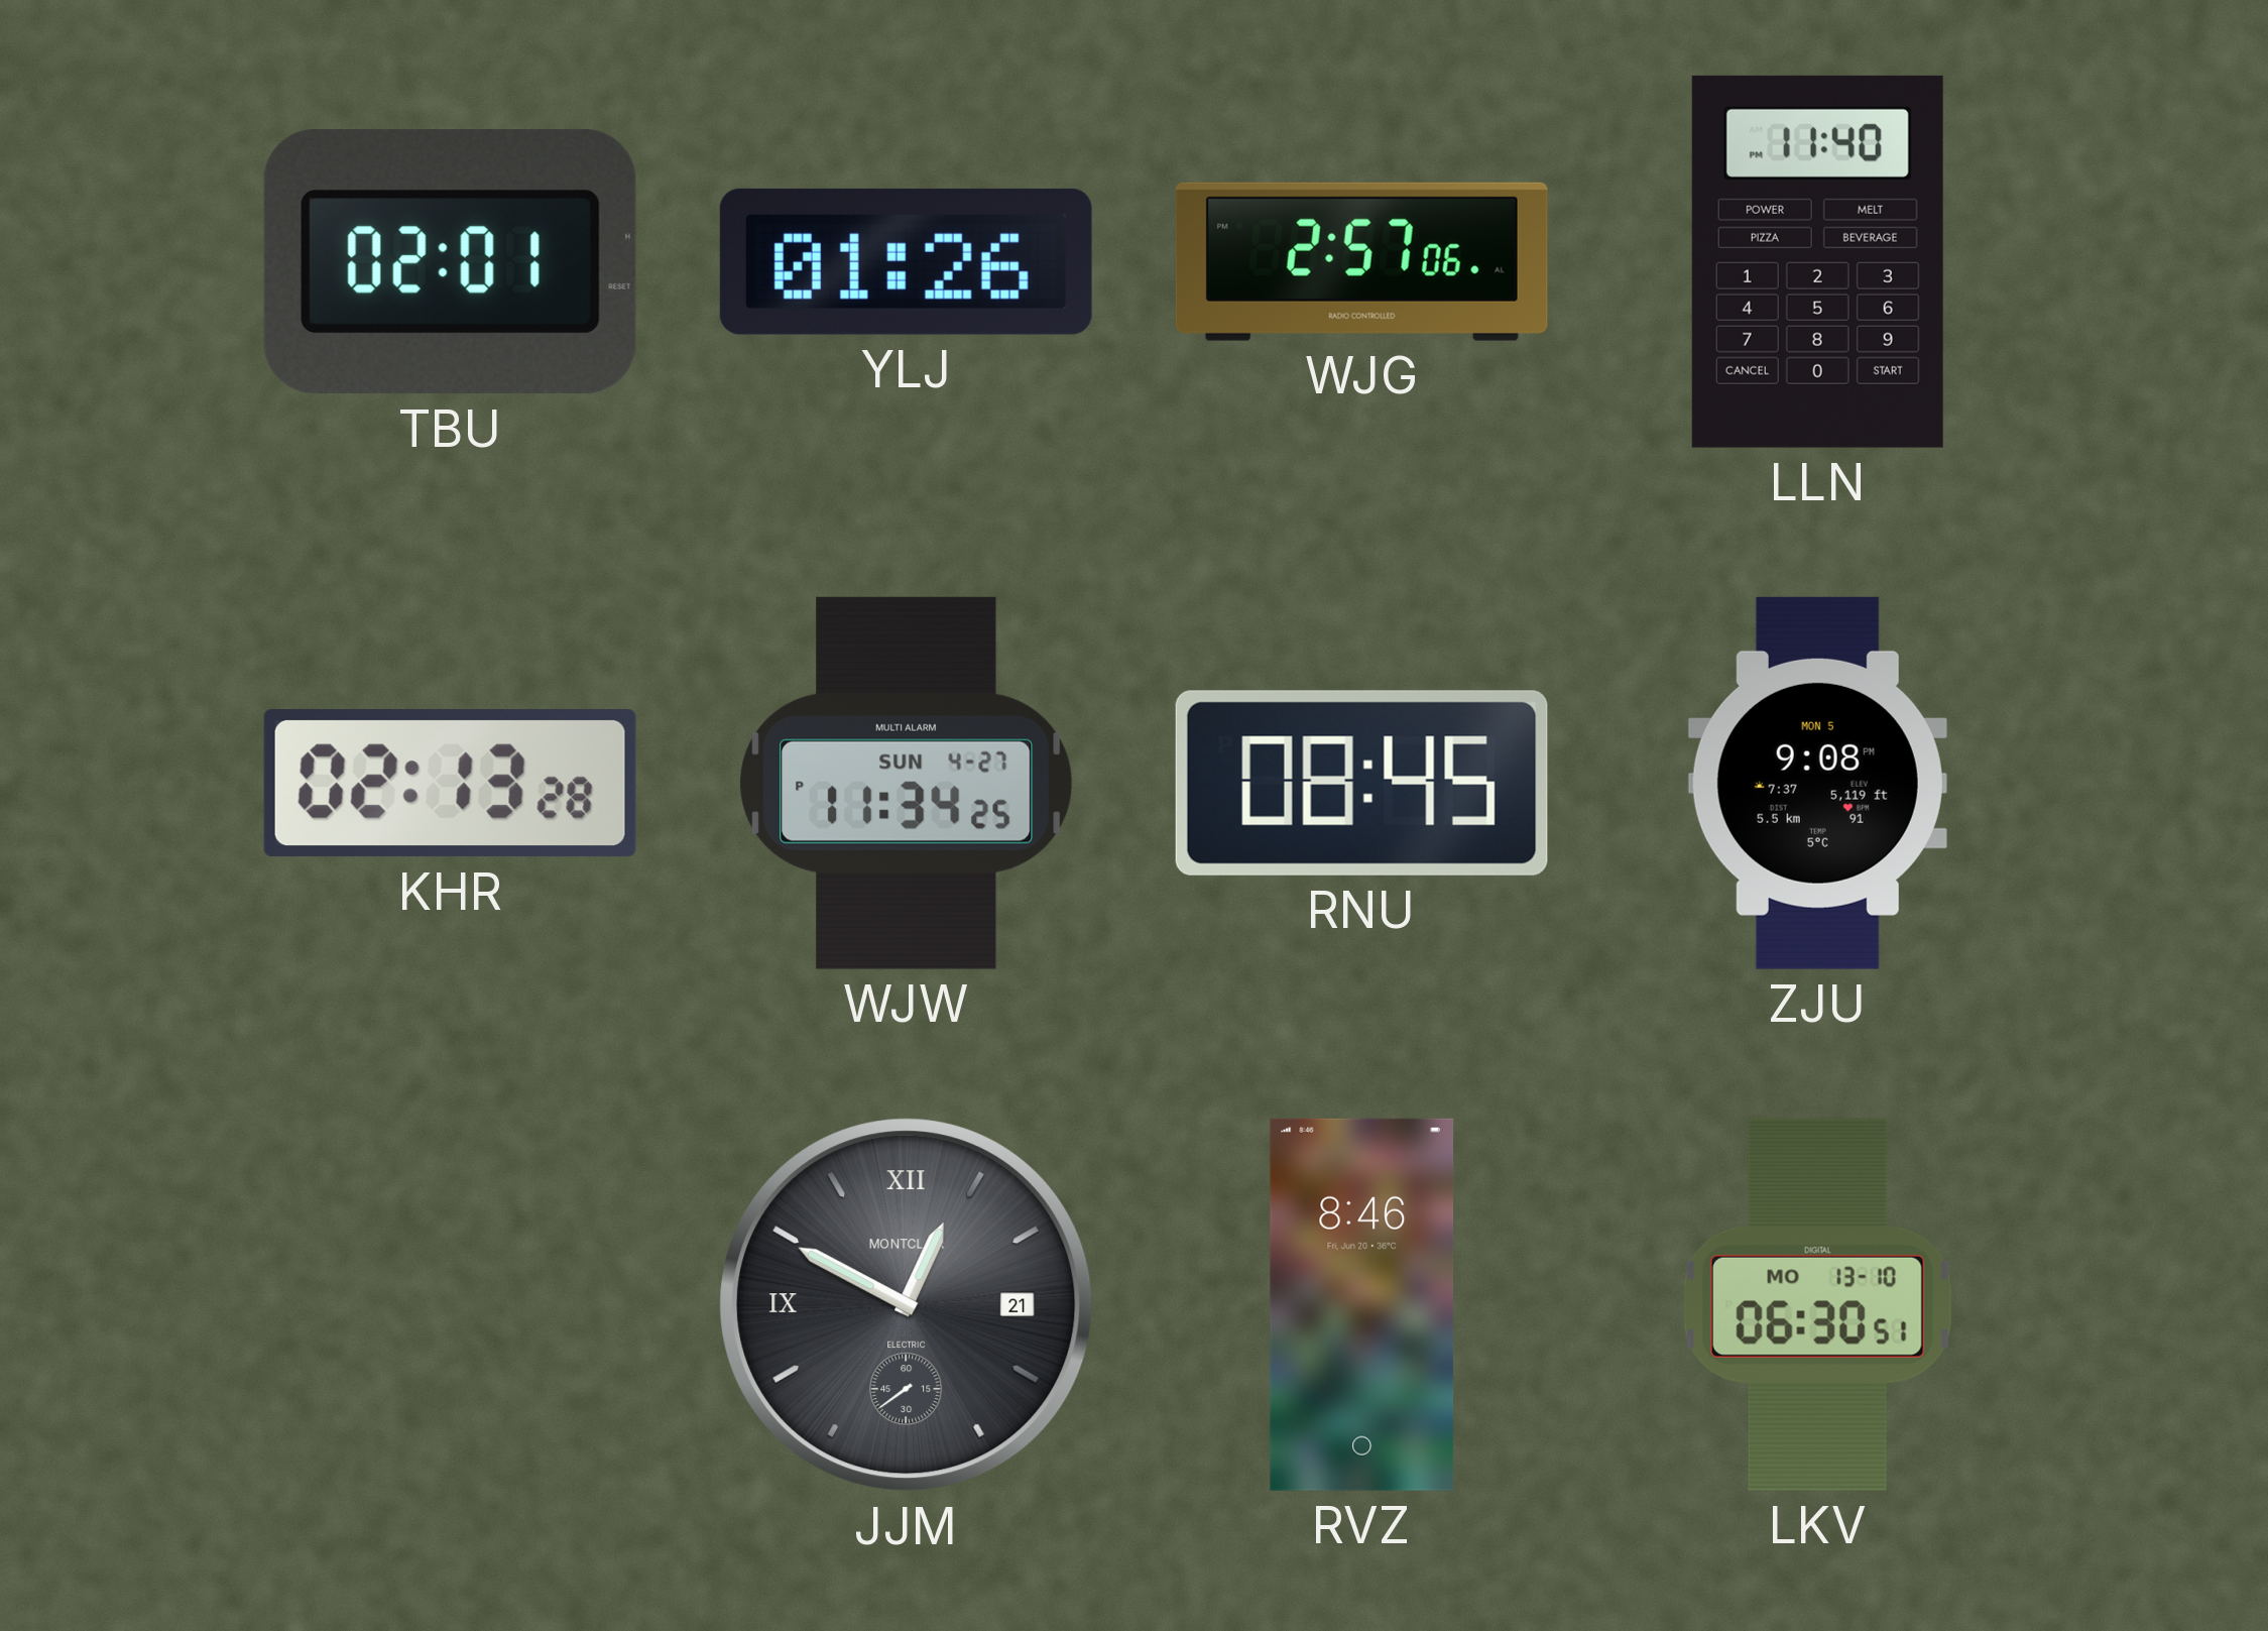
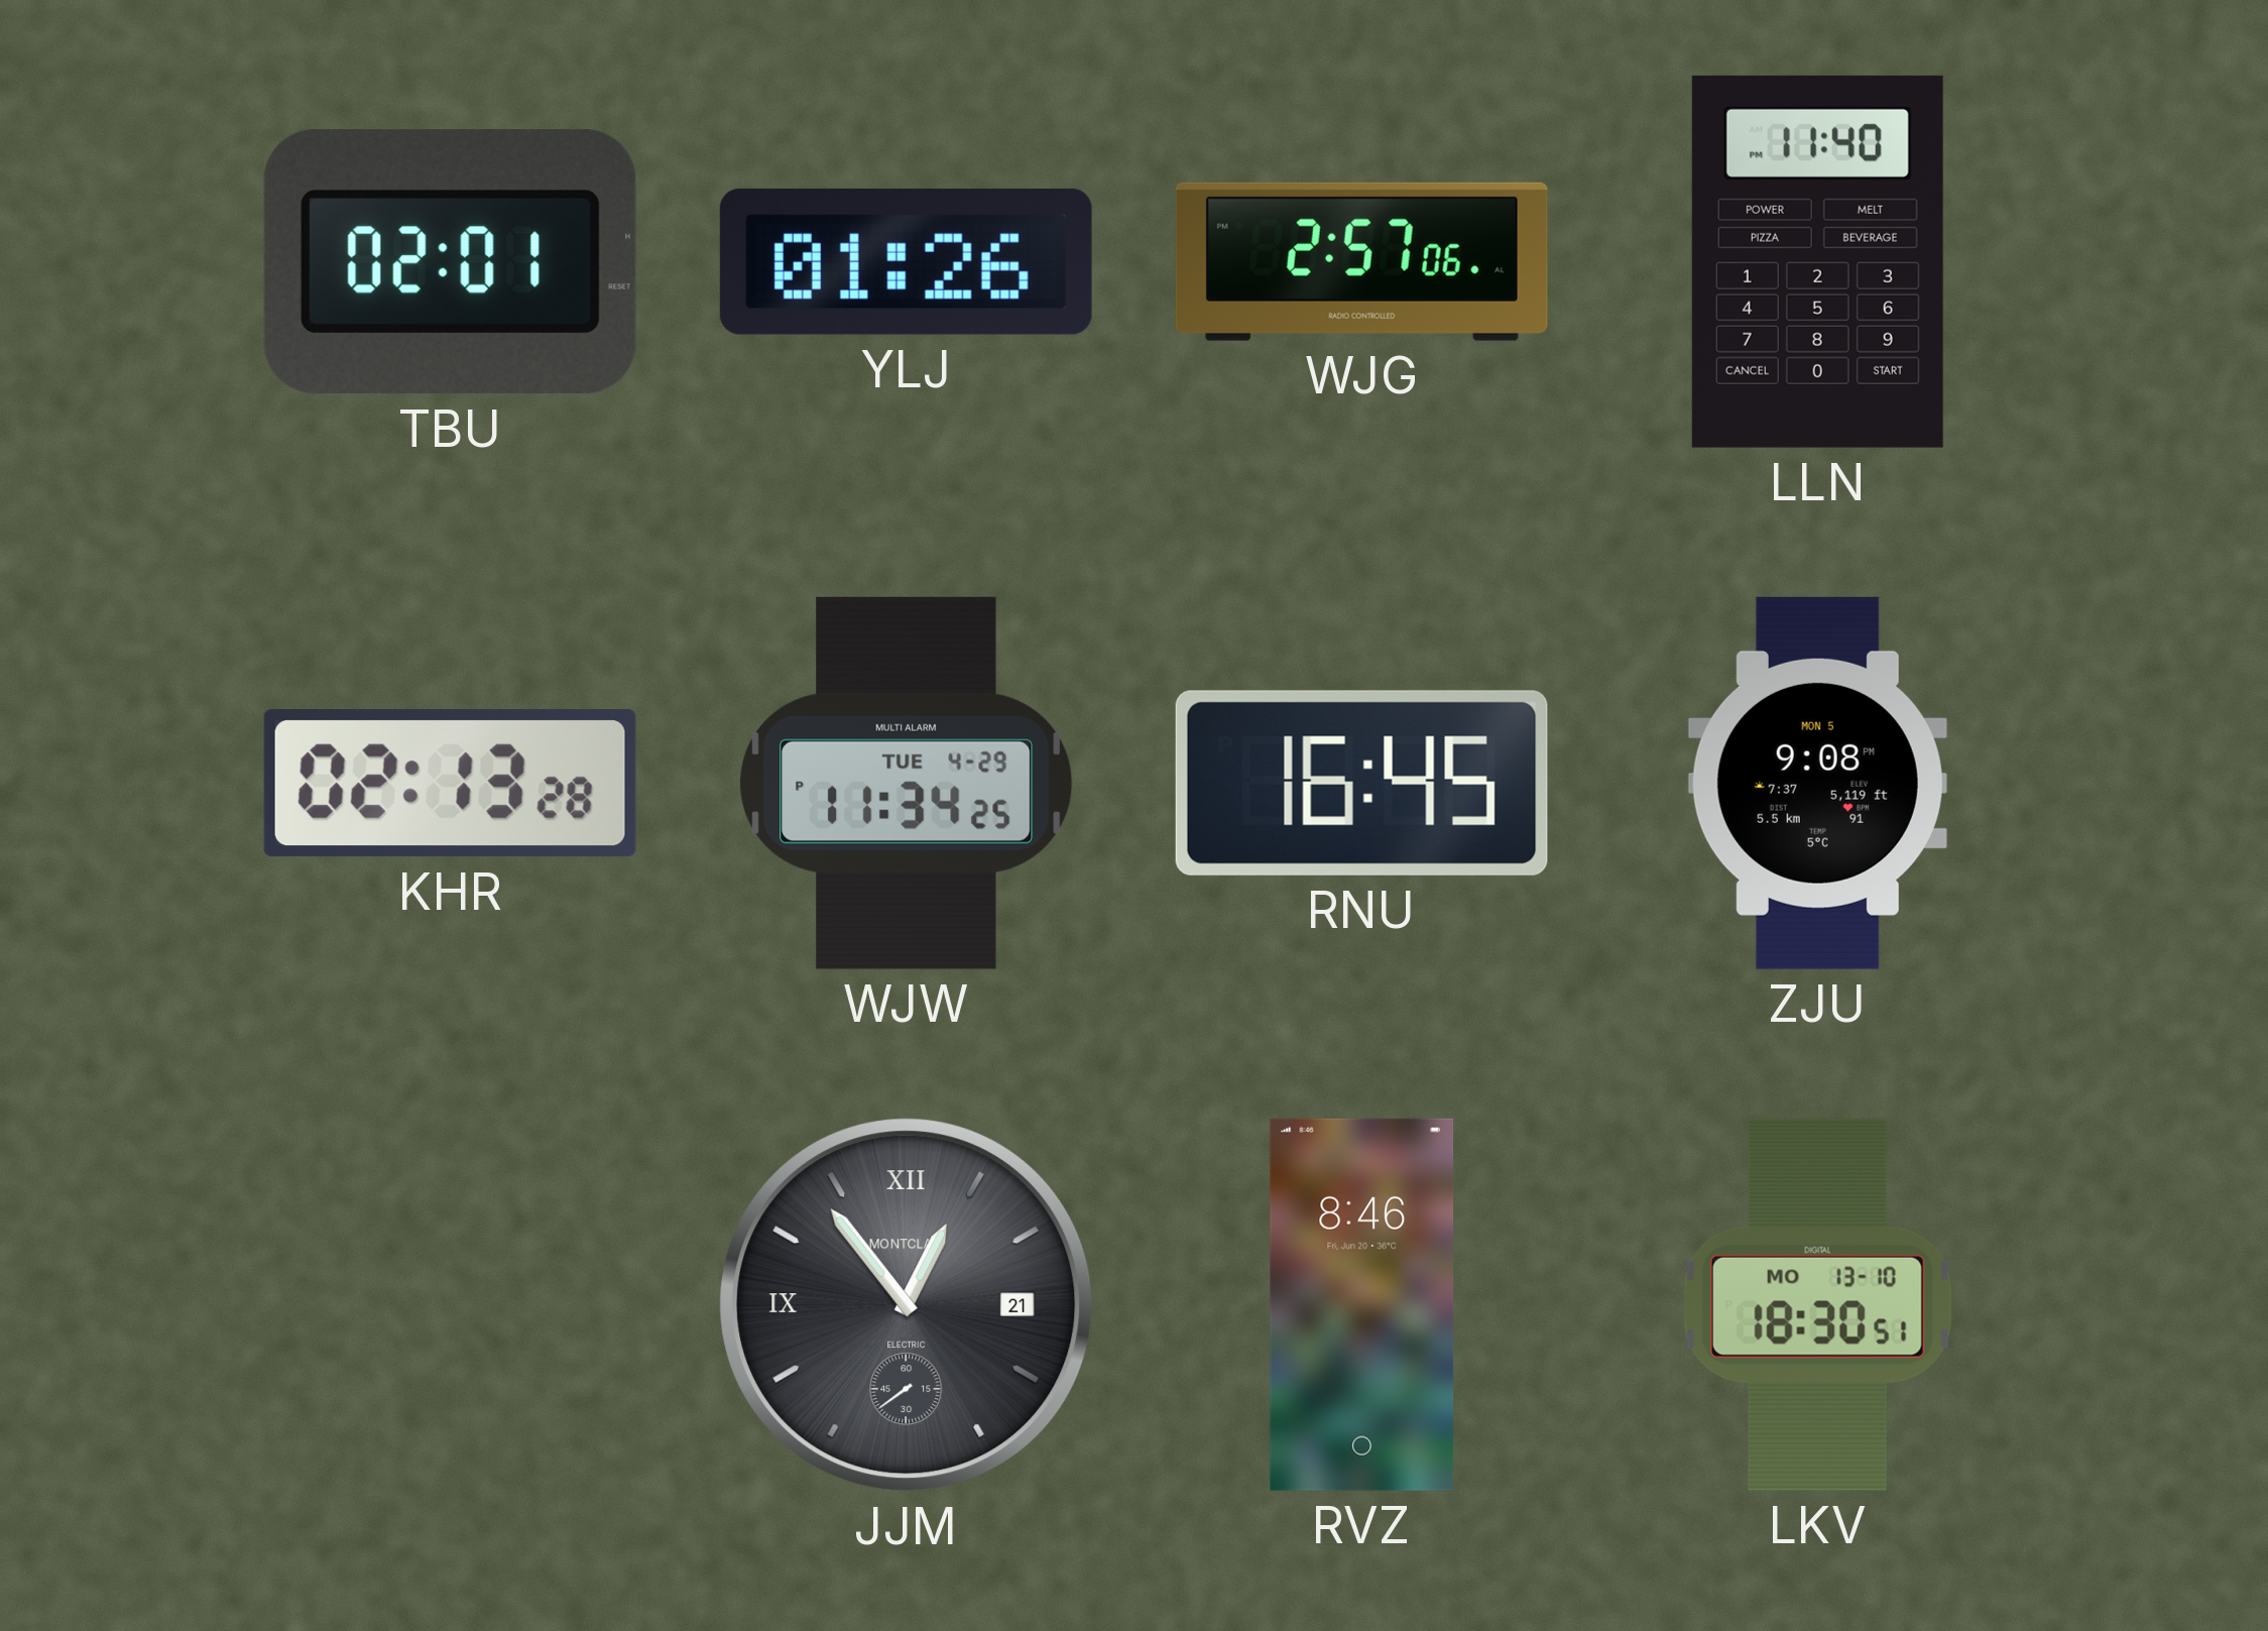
WJW date: SUN 4-27 -> TUE 4-29
RNU: 08:45 -> 16:45
JJM: 12:49 -> 12:53
LKV: 06:30 -> 18:30
